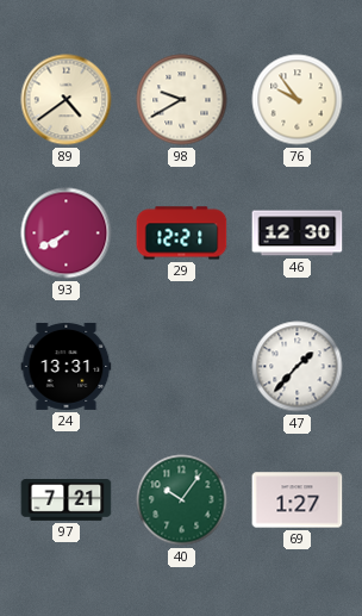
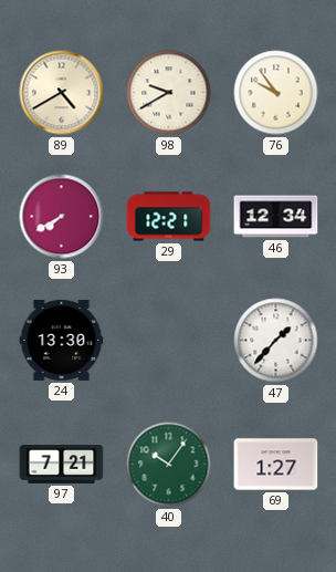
89: 4:39 -> 4:40
46: 12:30 -> 12:34
24: 13:31 -> 13:30
